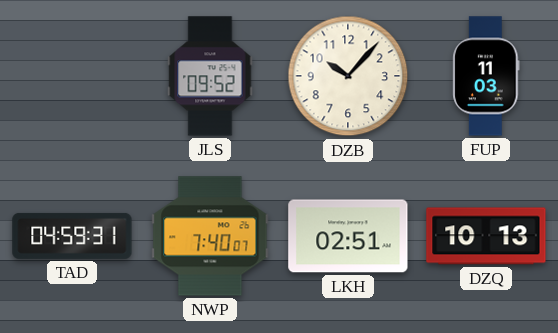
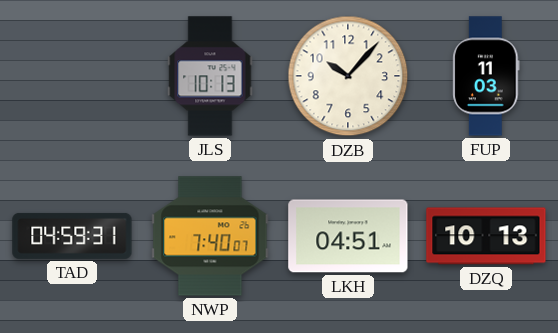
JLS: 09:52 -> 10:13
LKH: 02:51 -> 04:51
